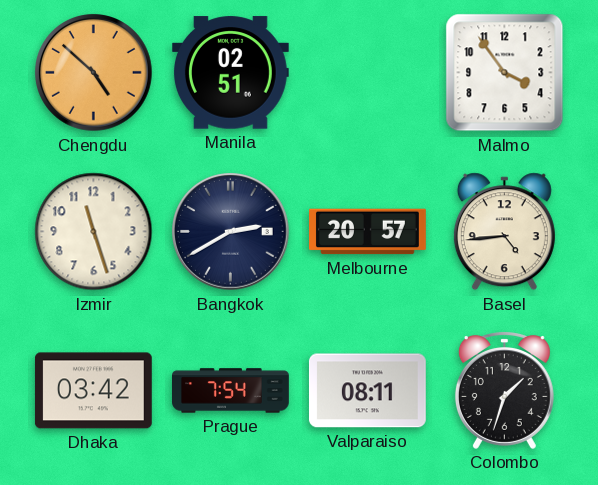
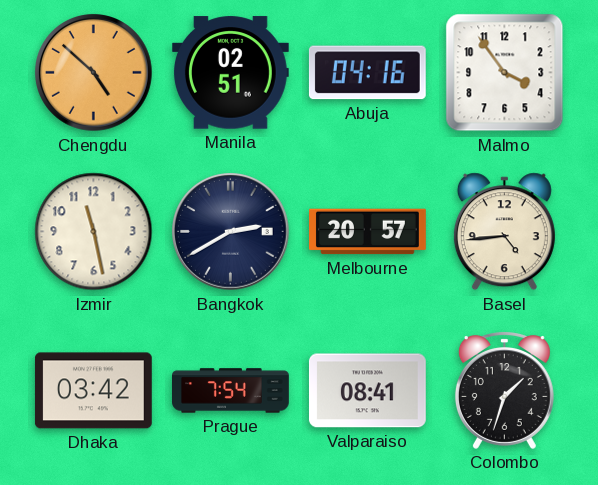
Abuja: none -> 04:16
Izmir: 11:27 -> 11:28
Valparaiso: 08:11 -> 08:41
